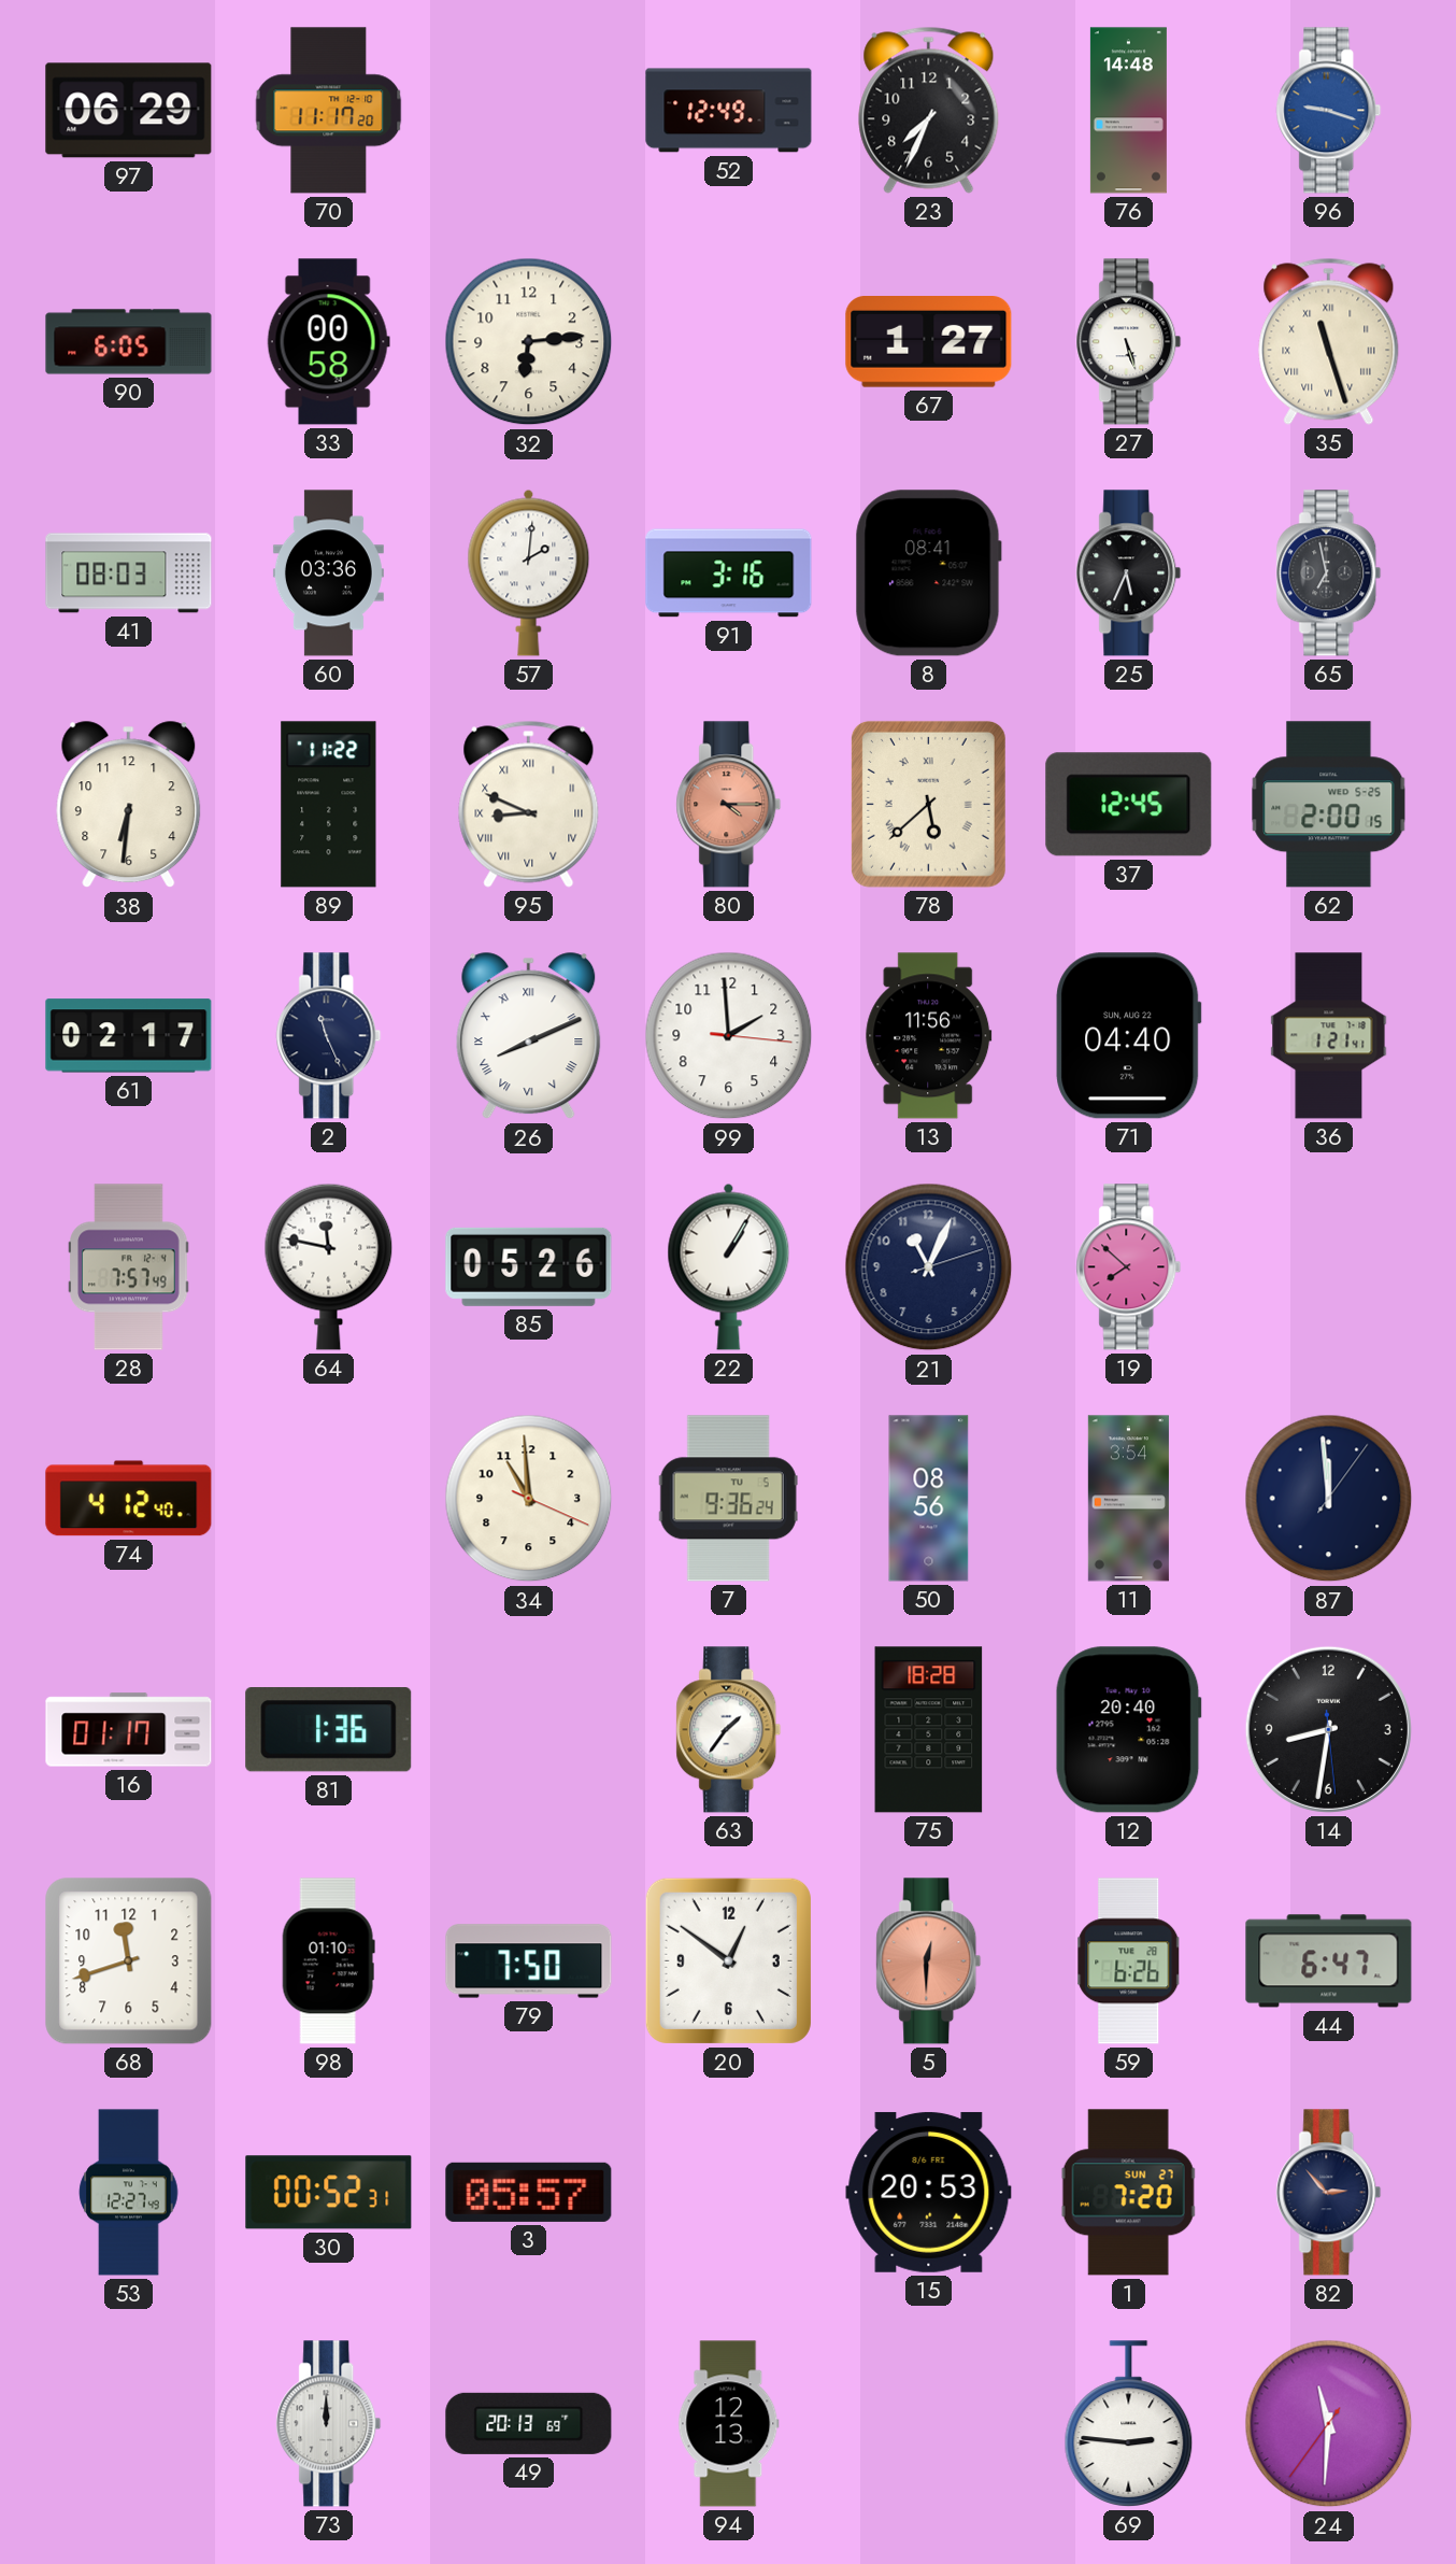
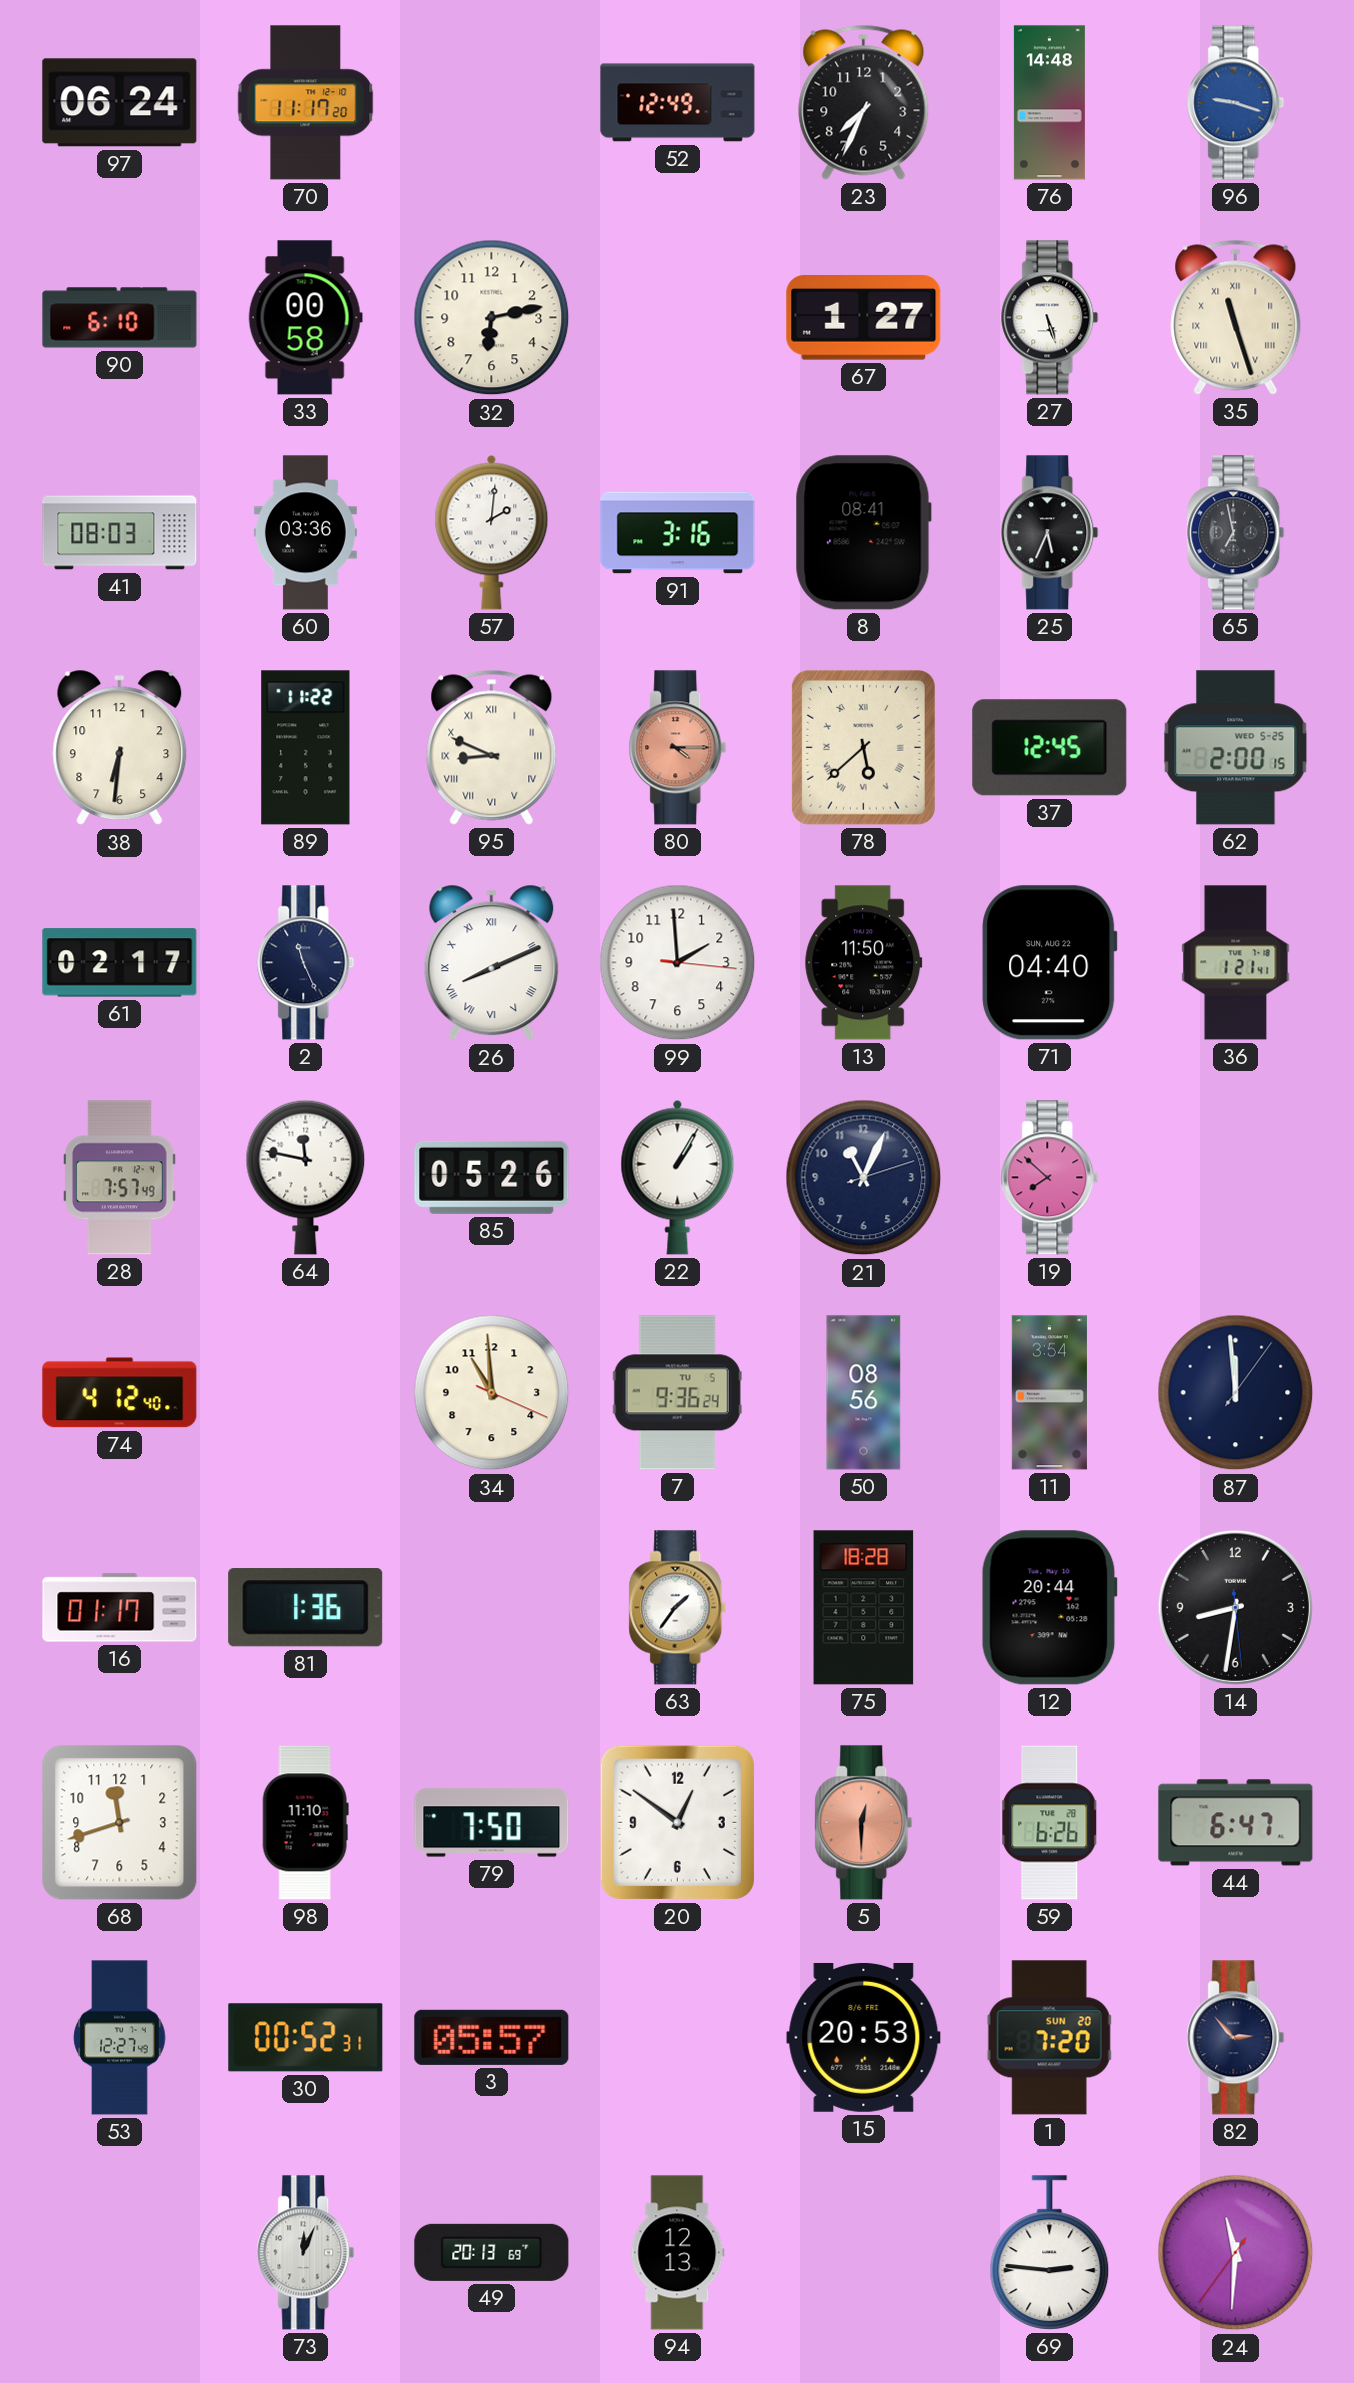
97: 06:29 -> 06:24
90: 6:05 -> 6:10
32: 6:14 -> 6:13
13: 11:56 -> 11:50
12: 20:40 -> 20:44
98: 01:10 -> 11:10
1 date: SUN 27 -> SUN 20
73: 12:00 -> 12:04
